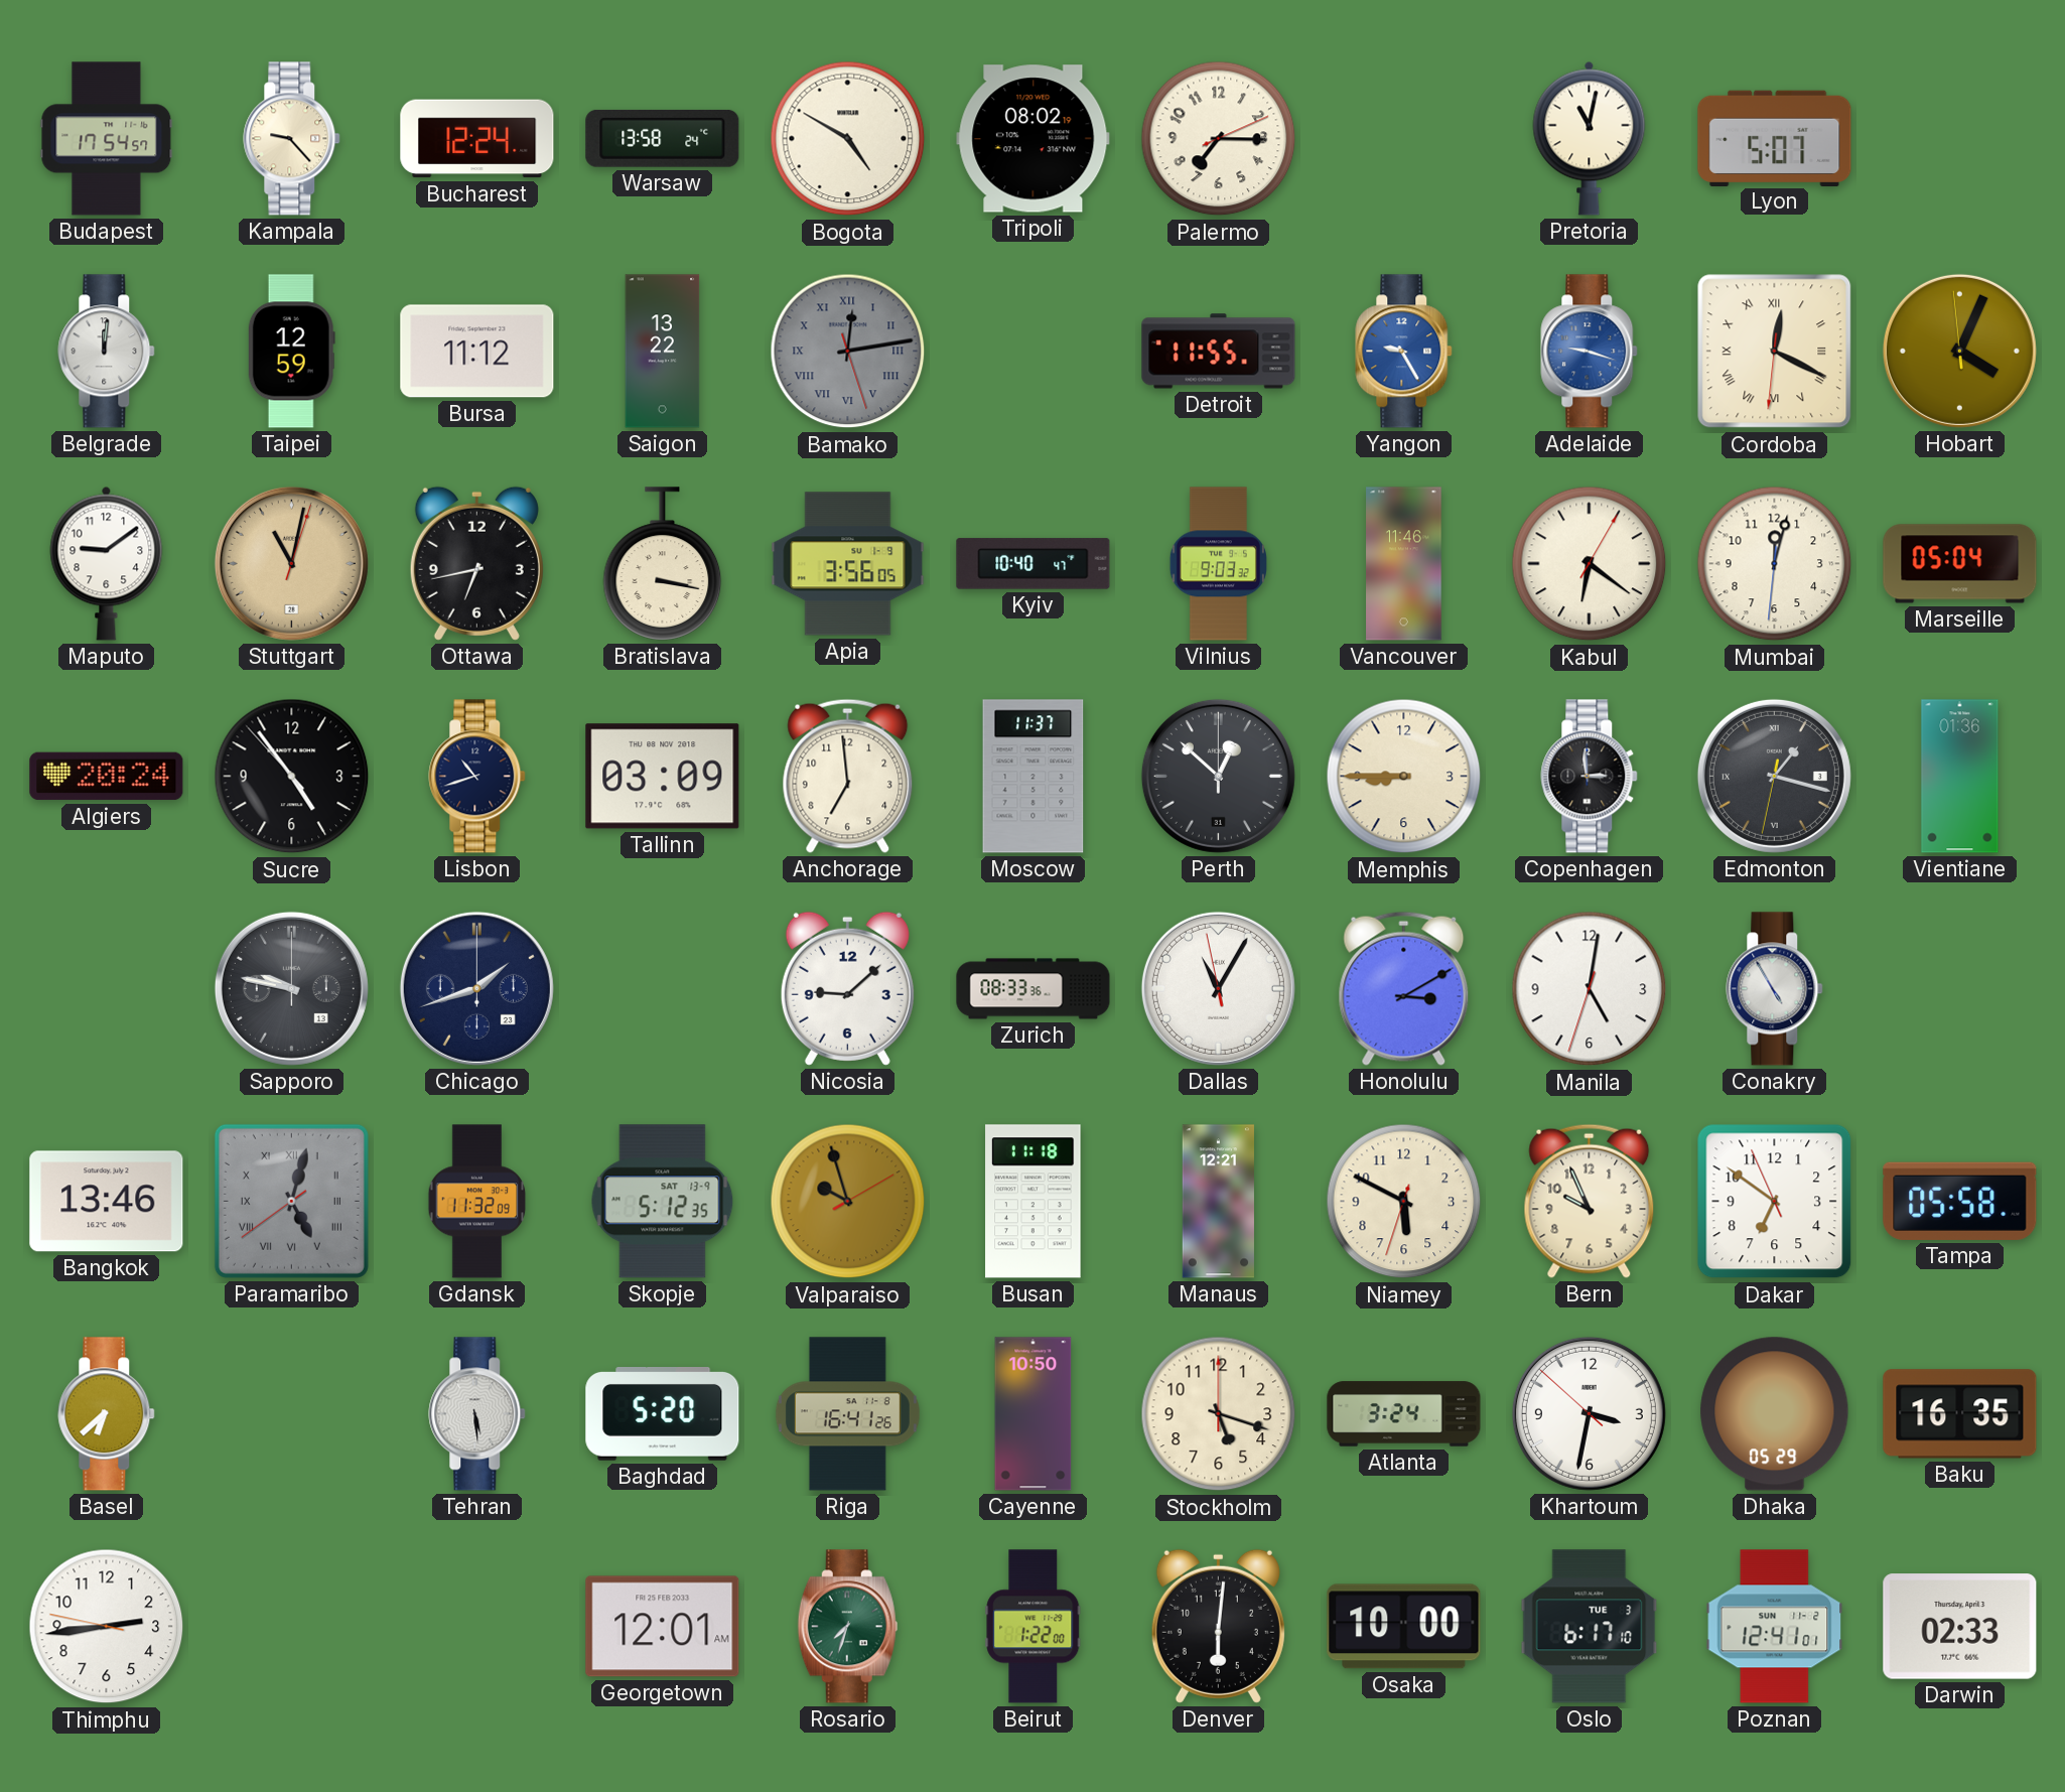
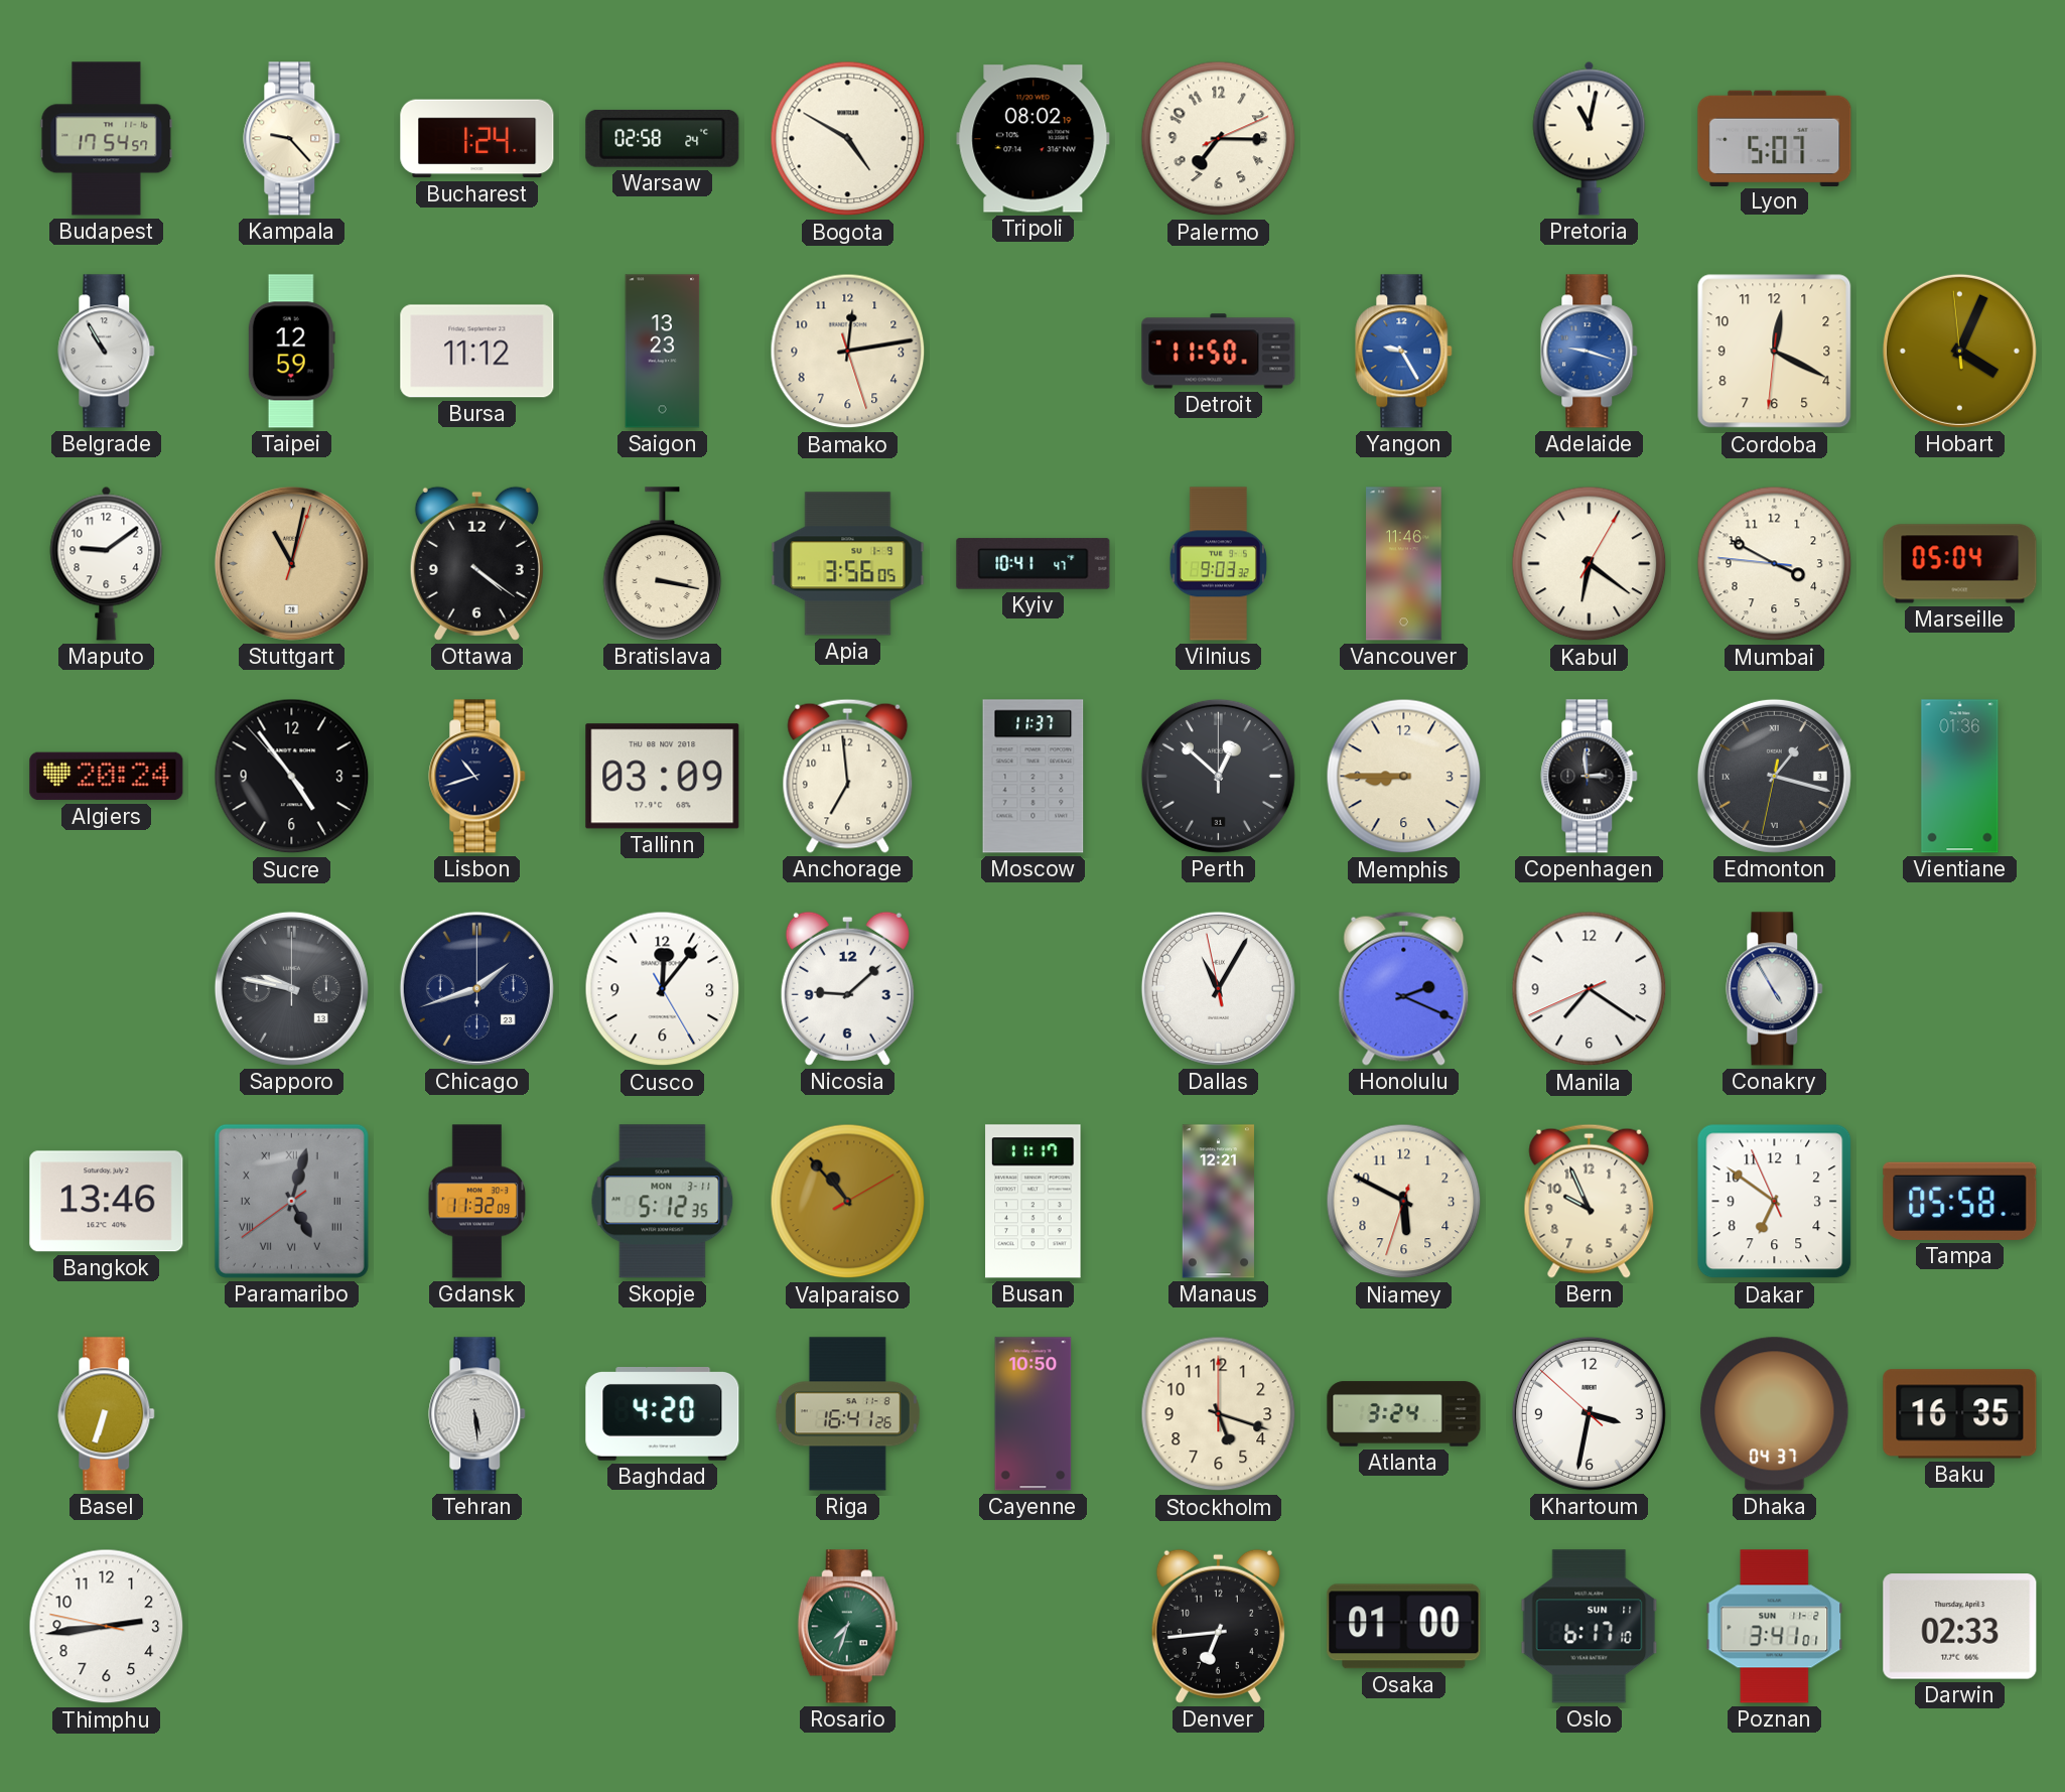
Bucharest: 12:24 -> 1:24
Warsaw: 13:58 -> 02:58
Belgrade: 12:01 -> 10:55
Saigon: 13:22 -> 13:23
Bamako dial: grey -> cream
Bamako numerals: Roman -> Arabic
Detroit: 11:55 -> 11:50
Cordoba numerals: Roman -> Arabic
Ottawa: 6:43 -> 4:21
Kyiv: 10:40 -> 10:41
Mumbai: 12:02 -> 3:49
Cusco: none -> 12:06
Zurich: 08:33 -> none
Honolulu: 3:10 -> 2:19
Manila: 5:01 -> 7:20
Skopje date: SAT 13-9 -> MON 3-11
Valparaiso: 9:57 -> 10:53
Busan: 11:18 -> 11:17
Basel: 6:38 -> 6:33
Baghdad: 5:20 -> 4:20
Dhaka: 05:29 -> 04:37
Georgetown: 12:01 -> none
Beirut: 1:22 -> none
Denver: 6:01 -> 6:44
Osaka: 10:00 -> 01:00
Oslo date: TUE 3 -> SUN 11
Poznan: 12:41 -> 3:41
